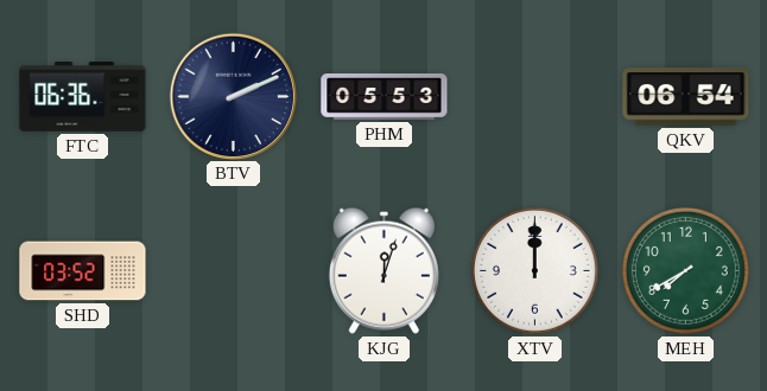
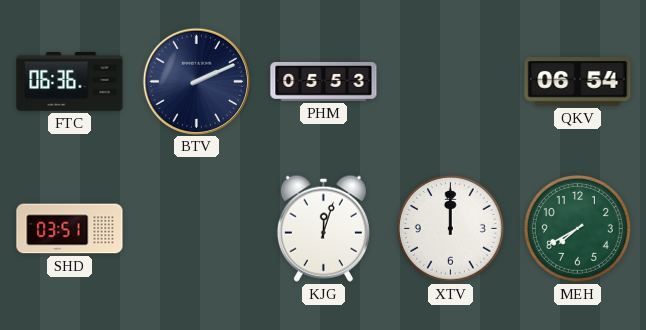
SHD: 03:52 -> 03:51
